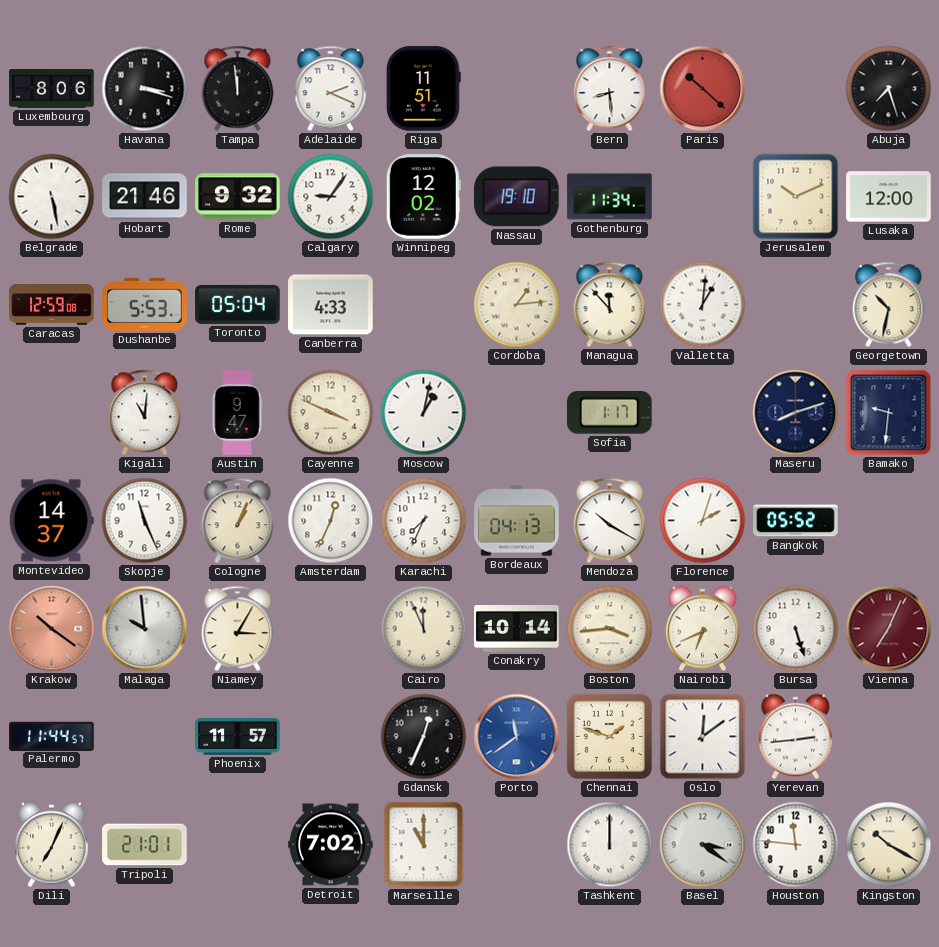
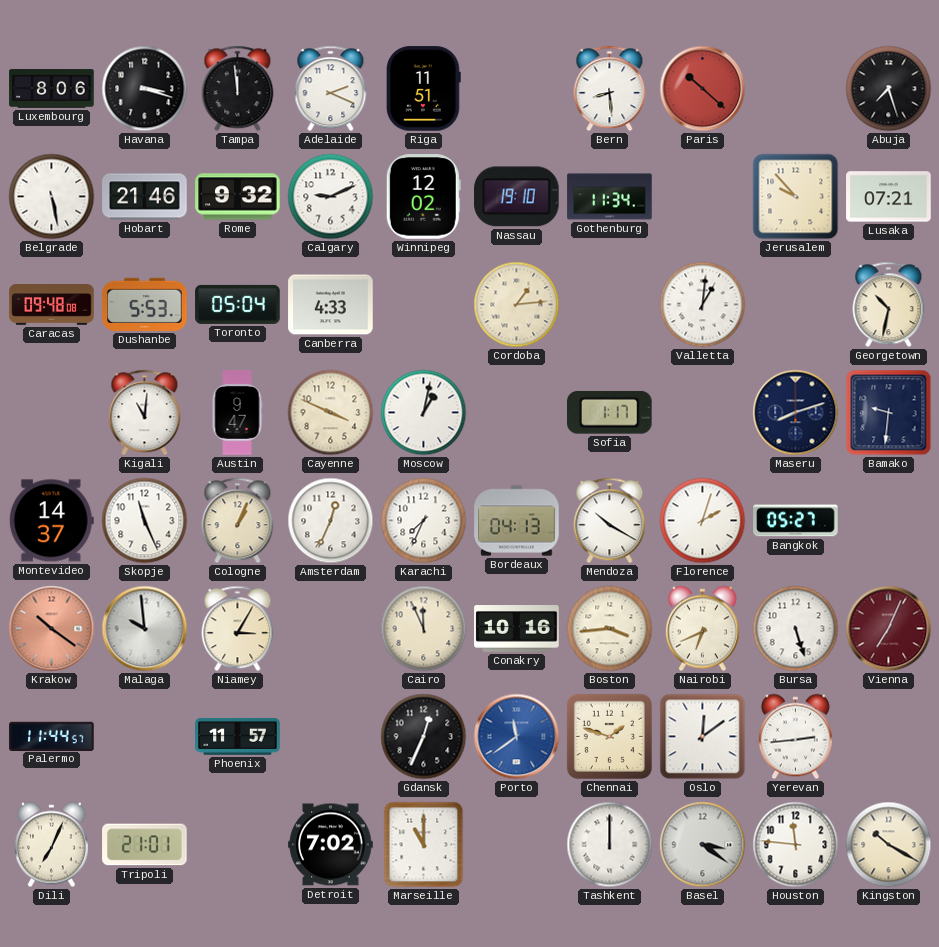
Calgary: 9:06 -> 9:11
Jerusalem: 10:11 -> 9:53
Lusaka: 12:00 -> 07:21
Caracas: 12:59 -> 09:48
Managua: 11:53 -> none
Bangkok: 05:52 -> 05:27
Conakry: 10:14 -> 10:16
